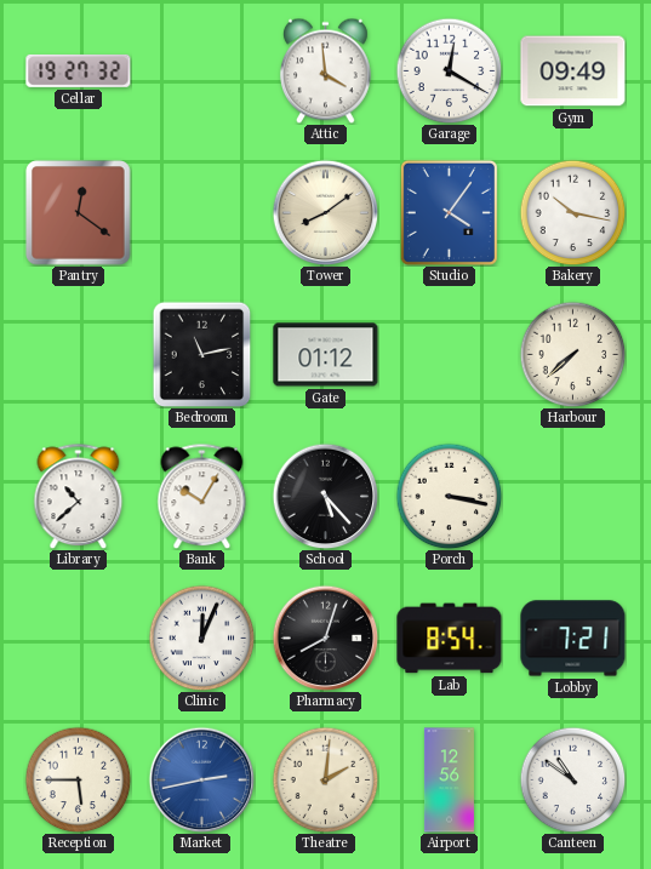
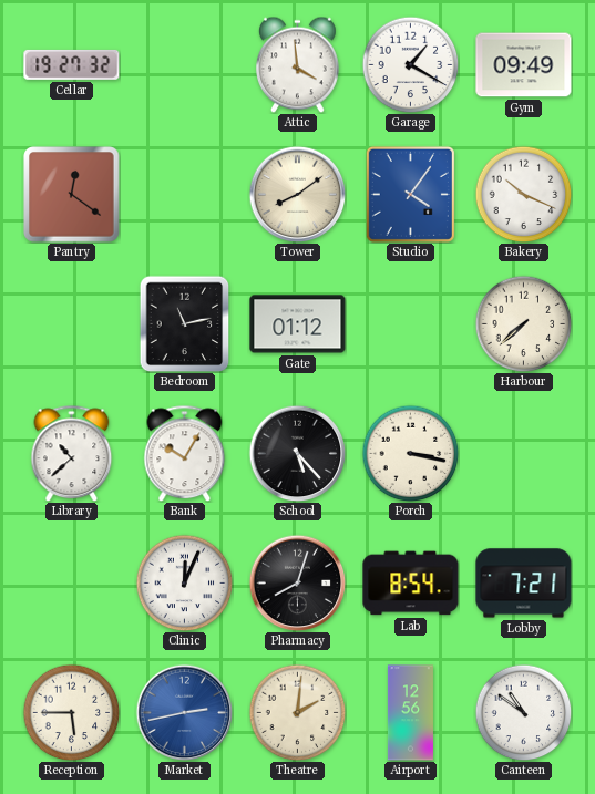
Garage: 12:20 -> 1:20
Bakery: 10:17 -> 10:19
